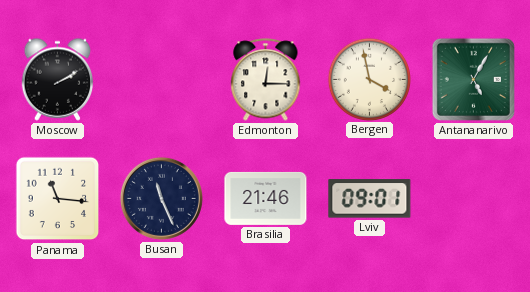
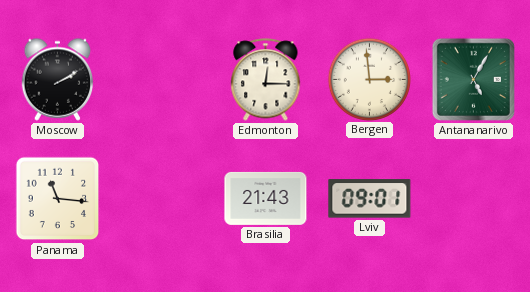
Bergen: 3:58 -> 2:59
Busan: 11:26 -> none
Brasilia: 21:46 -> 21:43
